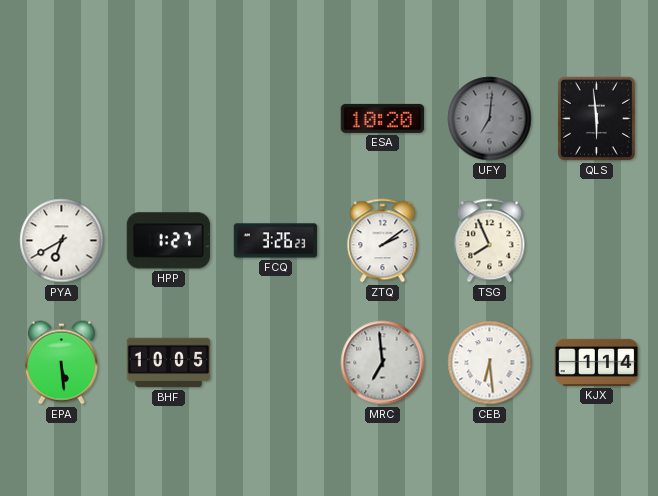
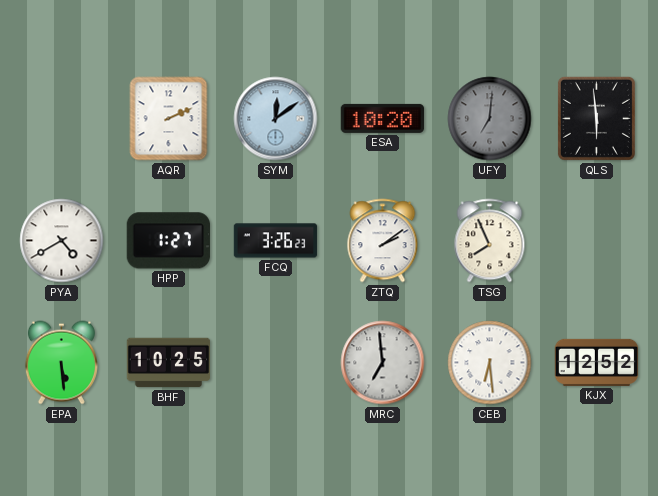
AQR: none -> 2:11
SYM: none -> 12:09
PYA: 6:40 -> 4:40
BHF: 10:05 -> 10:25
KJX: 1:14 -> 12:52
